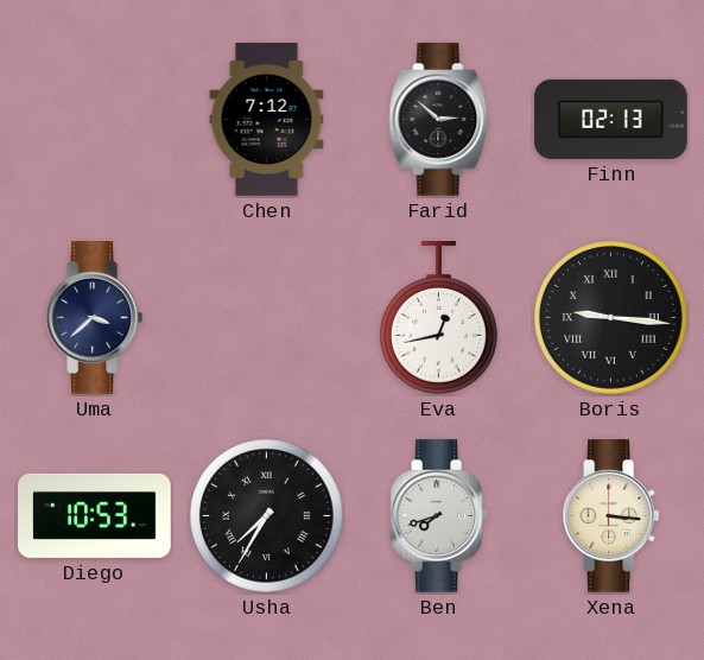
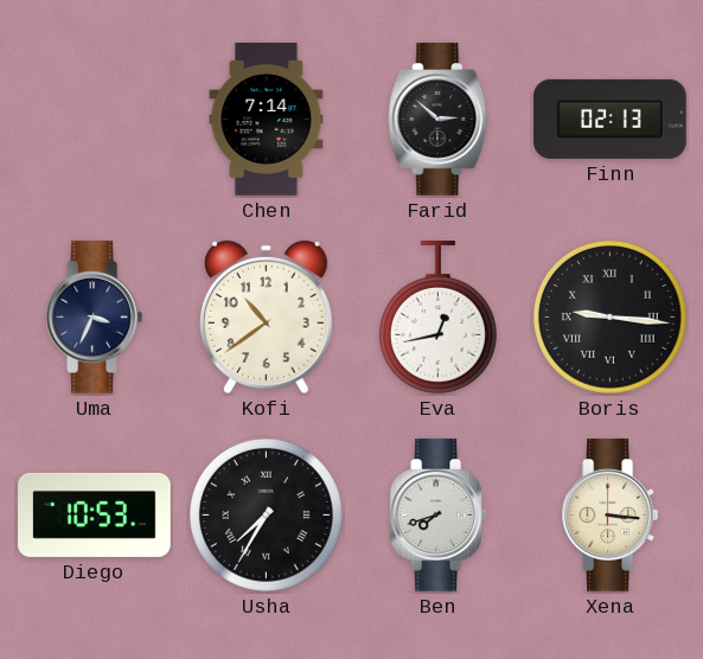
Chen: 7:12 -> 7:14
Uma: 3:38 -> 3:34
Kofi: none -> 10:39
